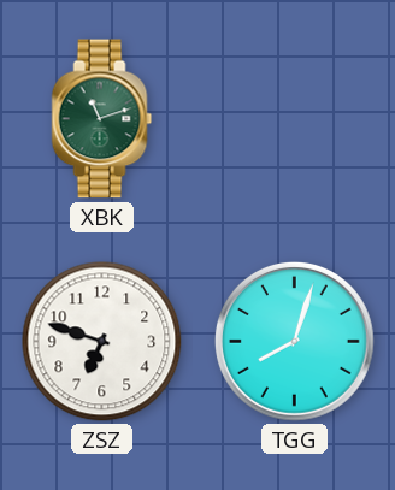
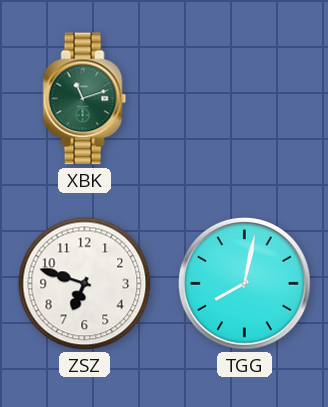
TGG: 8:03 -> 8:02
